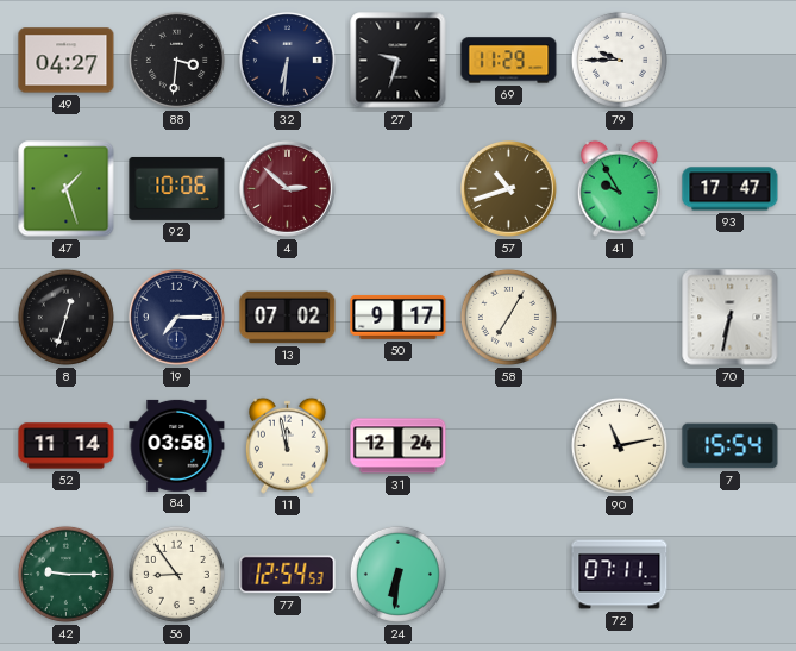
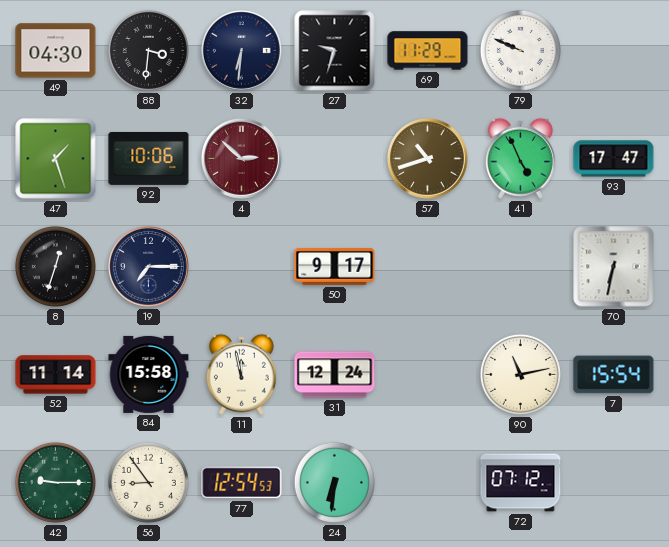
49: 04:27 -> 04:30
79: 9:45 -> 9:49
41: 9:55 -> 4:56
13: 07:02 -> none
58: 7:05 -> none
84: 03:58 -> 15:58
72: 07:11 -> 07:12
